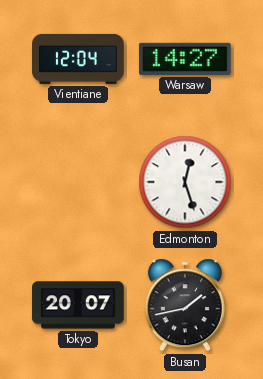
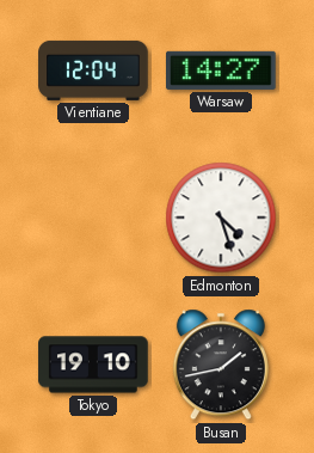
Edmonton: 12:27 -> 4:27
Tokyo: 20:07 -> 19:10
